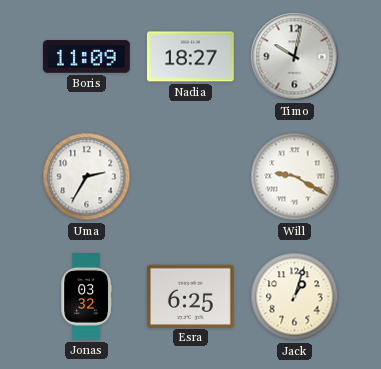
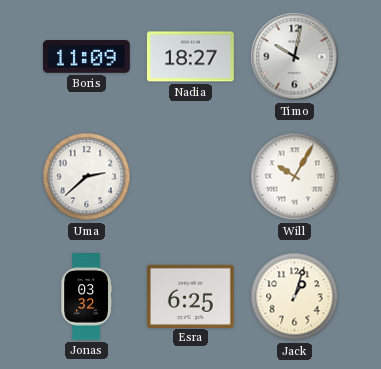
Uma: 2:35 -> 2:38
Will: 9:20 -> 10:05
